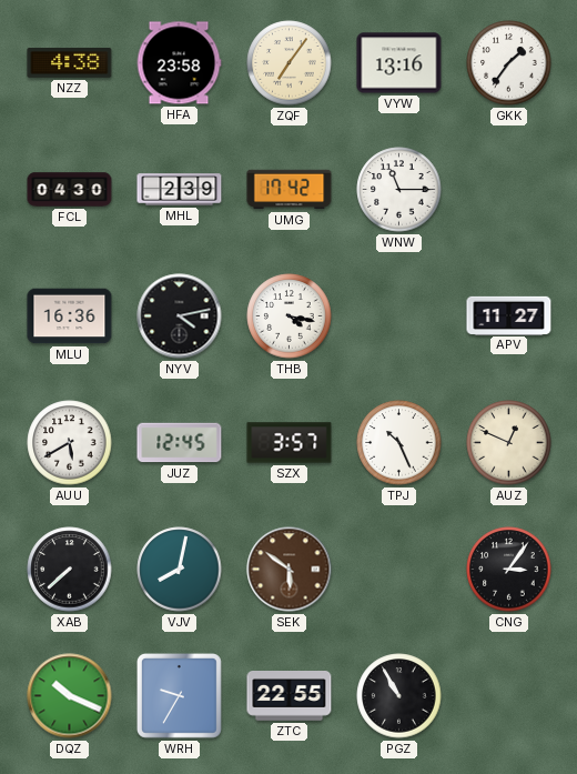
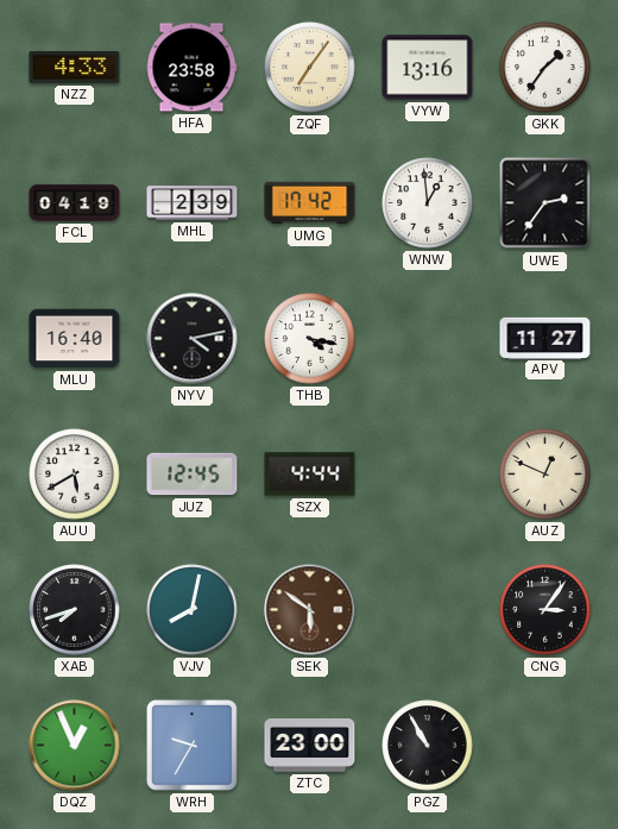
NZZ: 4:38 -> 4:33
FCL: 04:30 -> 04:19
WNW: 11:15 -> 12:59
UWE: none -> 2:36
MLU: 16:36 -> 16:40
SZX: 3:57 -> 4:44
TPJ: 10:26 -> none
XAB: 7:38 -> 7:42
DQZ: 10:19 -> 12:56
ZTC: 22:55 -> 23:00
